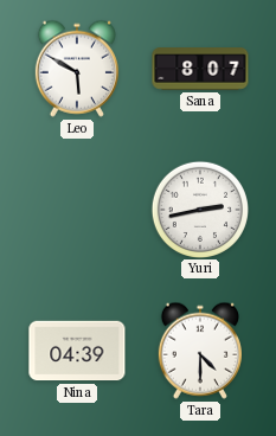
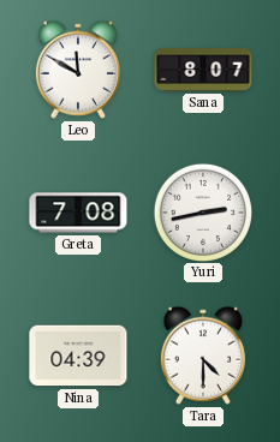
Leo: 5:50 -> 11:50
Greta: none -> 7:08
